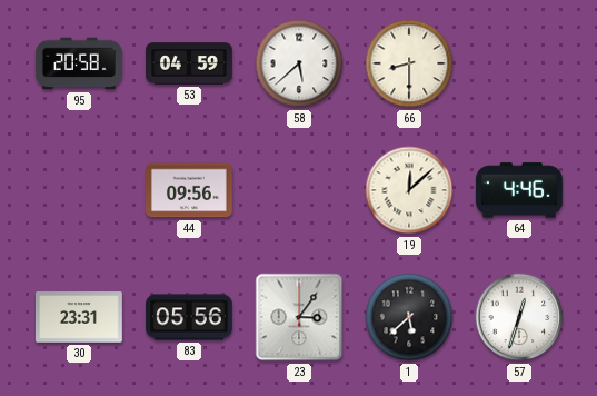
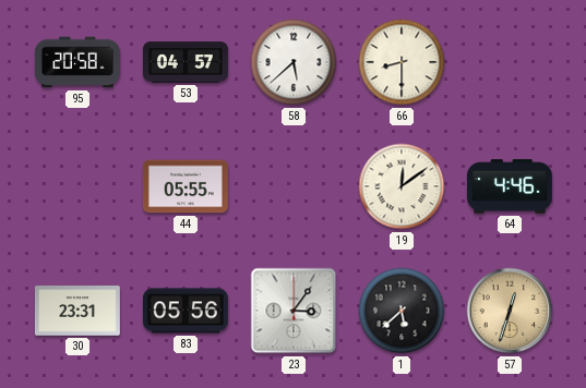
53: 04:59 -> 04:57
44: 09:56 -> 05:55
19: 12:08 -> 12:09
57 dial: white -> champagne
